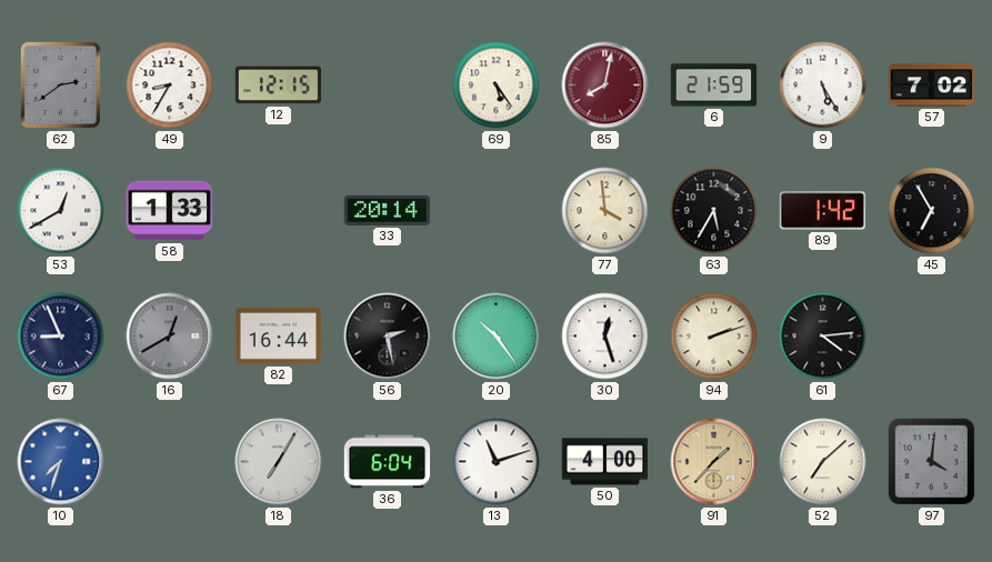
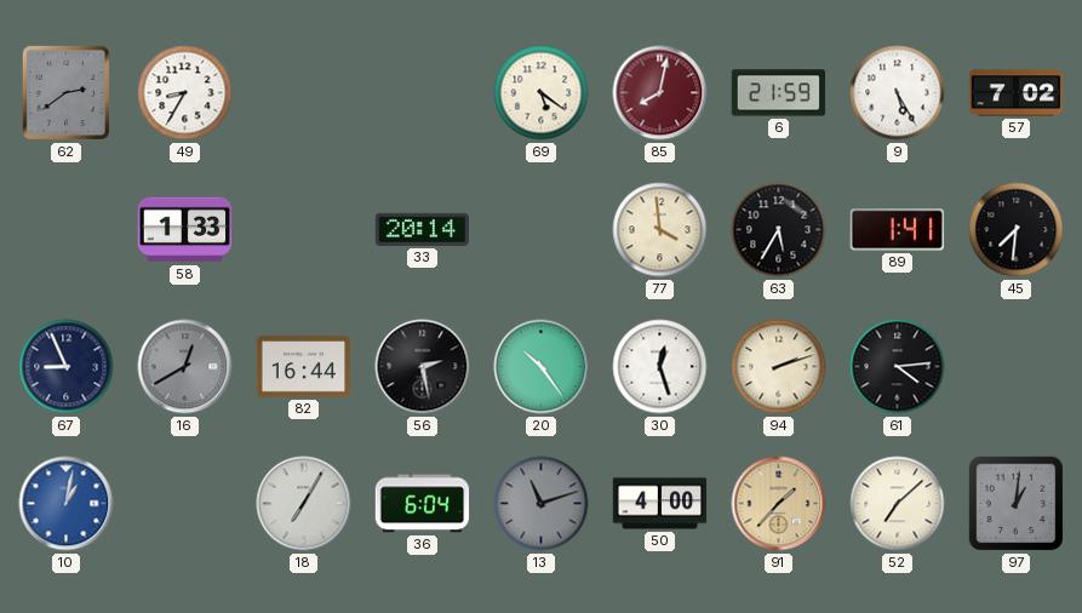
12: 12:15 -> none
69: 5:24 -> 5:21
53: 12:40 -> none
89: 1:42 -> 1:41
45: 6:55 -> 7:31
10: 7:33 -> 1:02
13 dial: white -> grey
97: 4:01 -> 1:01
